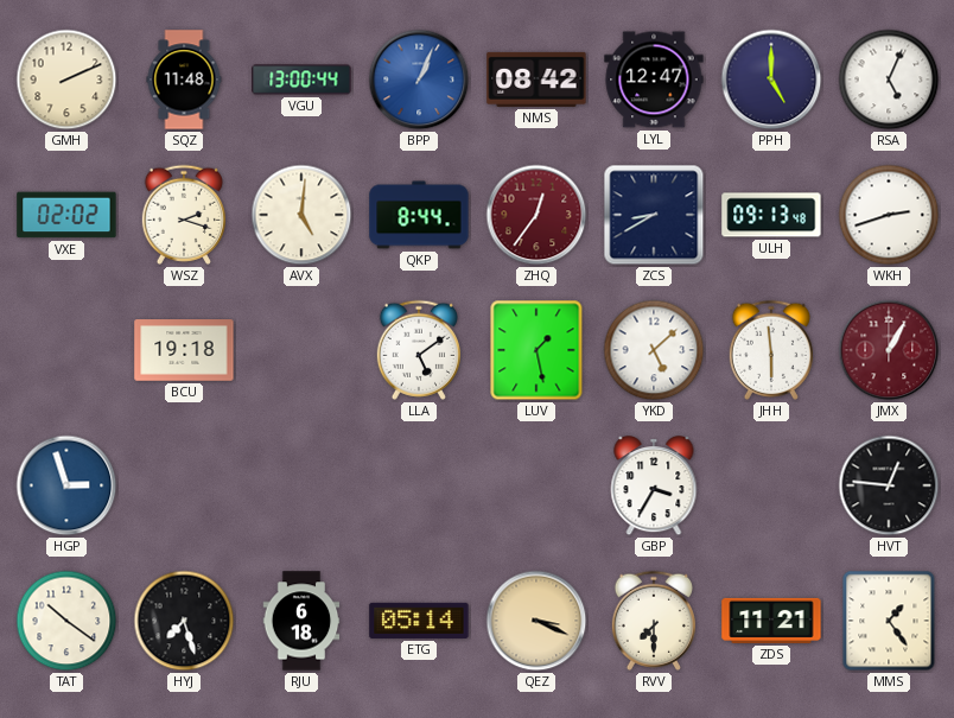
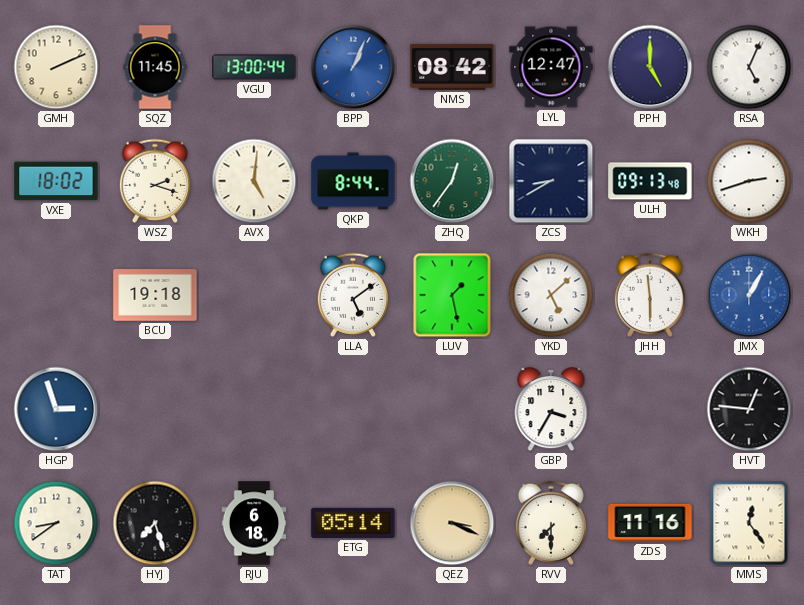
SQZ: 11:48 -> 11:45
VXE: 02:02 -> 18:02
ZHQ dial: burgundy -> green
JMX dial: burgundy -> blue
TAT: 10:21 -> 8:39
ZDS: 11:21 -> 11:16
MMS: 1:24 -> 12:24
